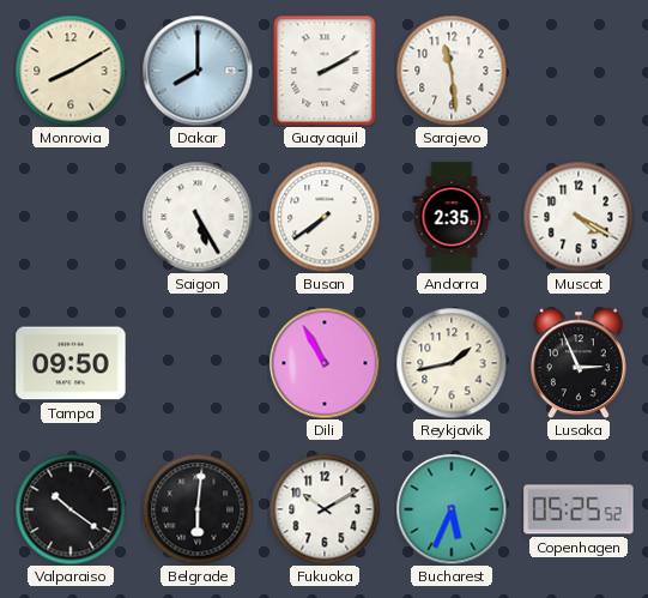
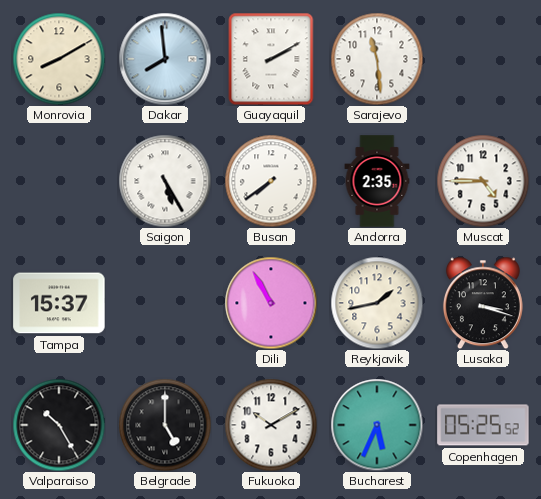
Dakar: 8:00 -> 7:59
Muscat: 4:20 -> 4:45
Tampa: 09:50 -> 15:37
Lusaka: 2:56 -> 3:18
Valparaiso: 10:21 -> 10:25
Belgrade: 6:01 -> 5:00
